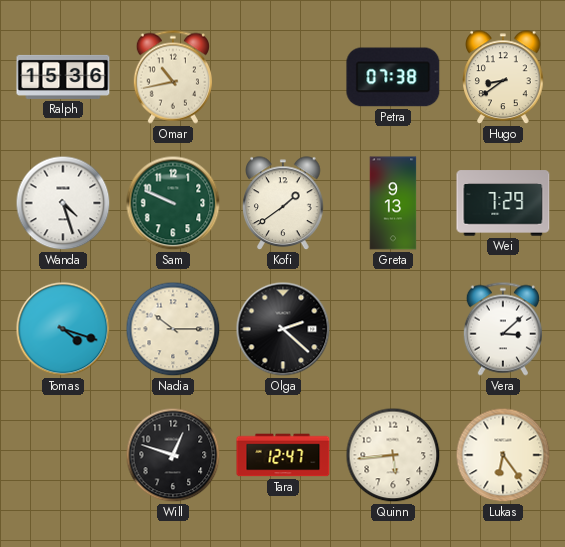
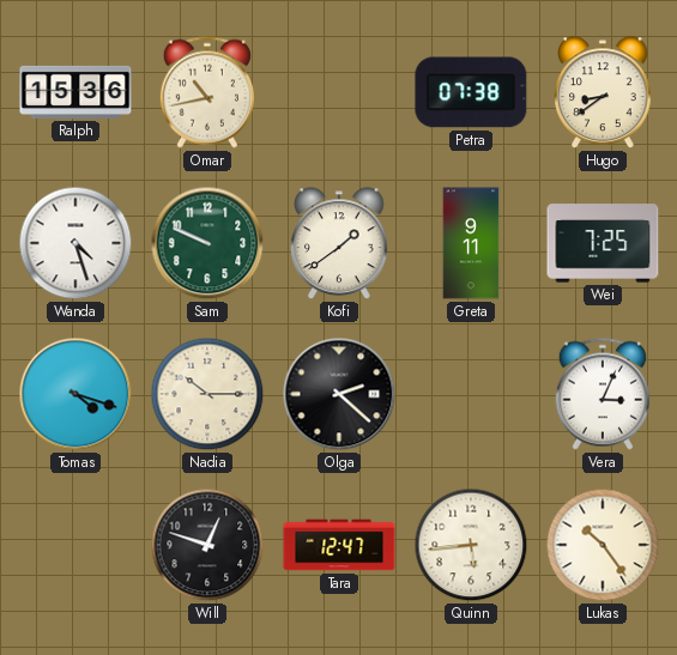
Greta: 9:13 -> 9:11
Wei: 7:29 -> 7:25
Vera: 3:08 -> 3:04
Lukas: 6:24 -> 10:24
